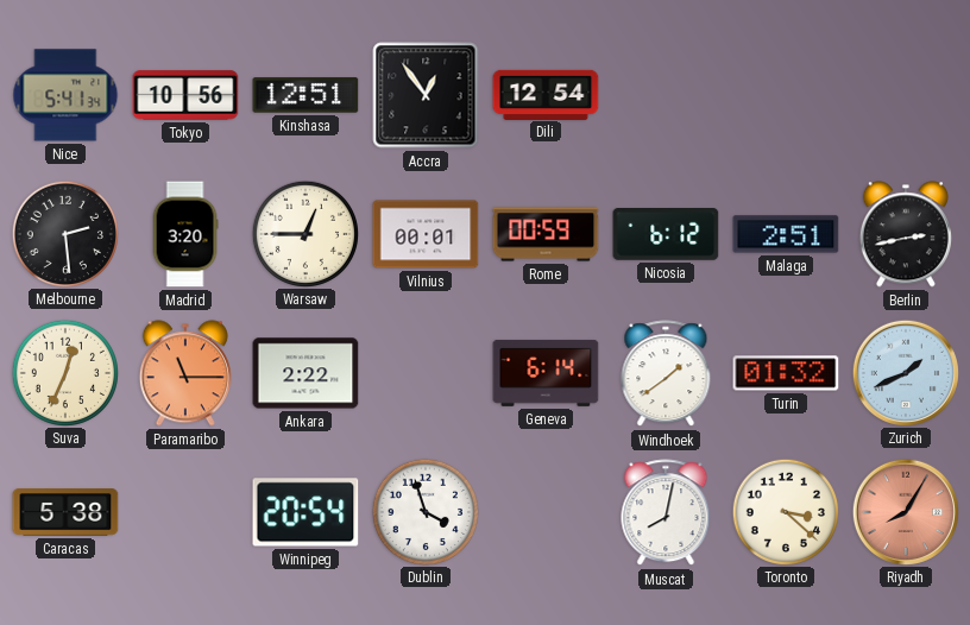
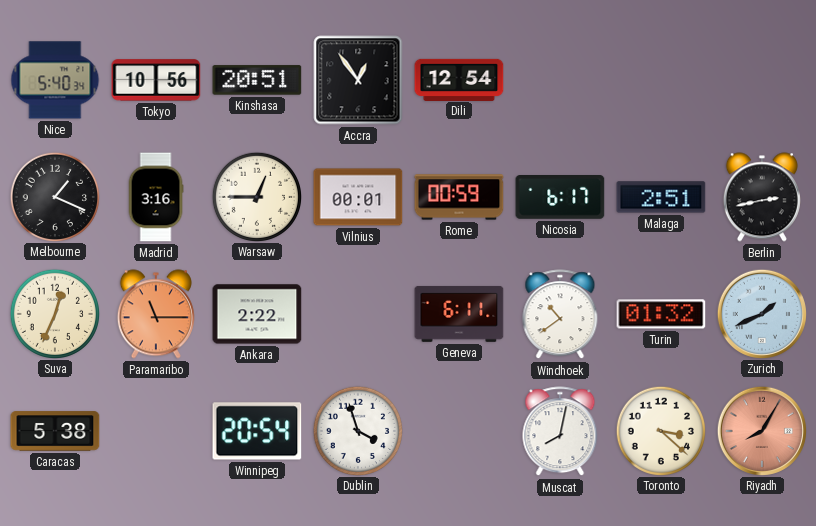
Nice: 5:41 -> 5:40
Kinshasa: 12:51 -> 20:51
Melbourne: 2:29 -> 1:19
Madrid: 3:20 -> 3:16
Nicosia: 6:12 -> 6:17
Geneva: 6:14 -> 6:11
Windhoek: 1:39 -> 10:39
